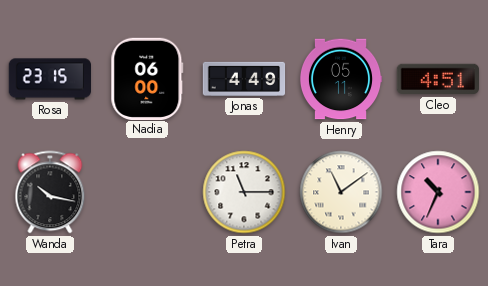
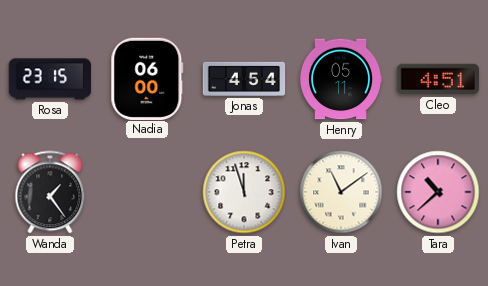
Jonas: 4:49 -> 4:54
Wanda: 10:17 -> 1:24
Petra: 11:15 -> 11:57
Tara: 10:34 -> 10:38
